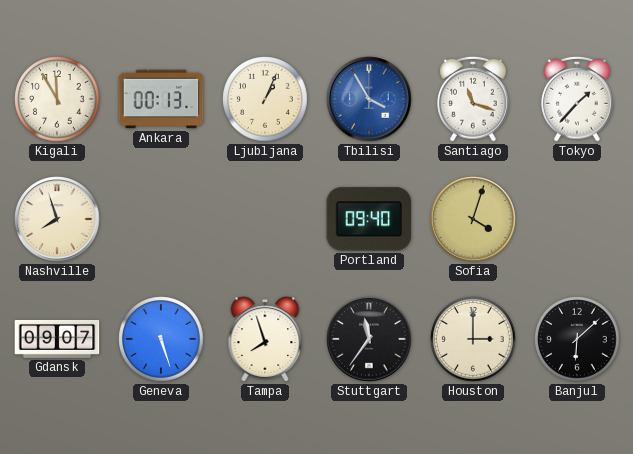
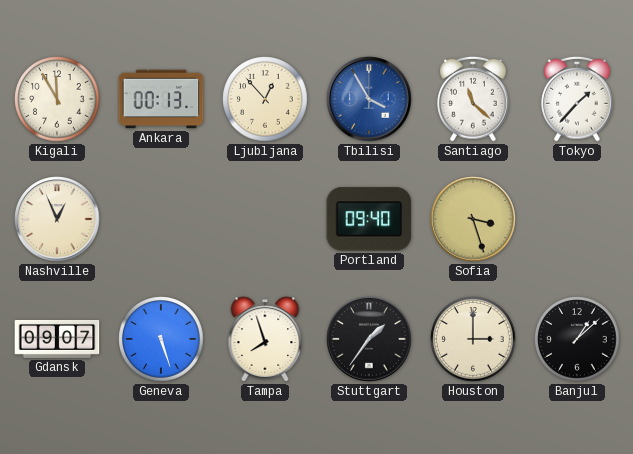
Ljubljana: 1:04 -> 12:53
Santiago: 11:18 -> 11:22
Nashville: 7:57 -> 12:56
Sofia: 4:03 -> 3:27
Stuttgart: 11:36 -> 1:36
Banjul: 6:08 -> 1:08
